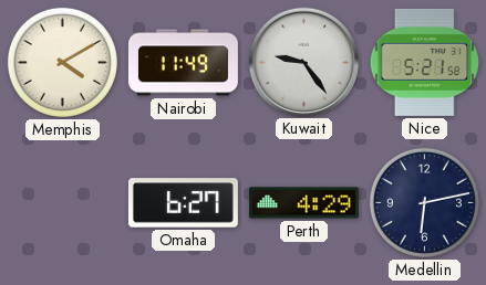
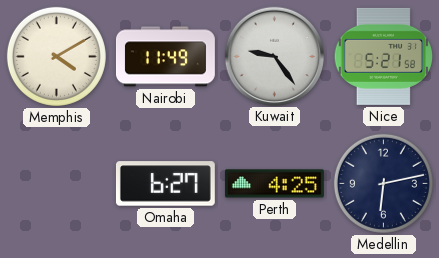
Perth: 4:29 -> 4:25
